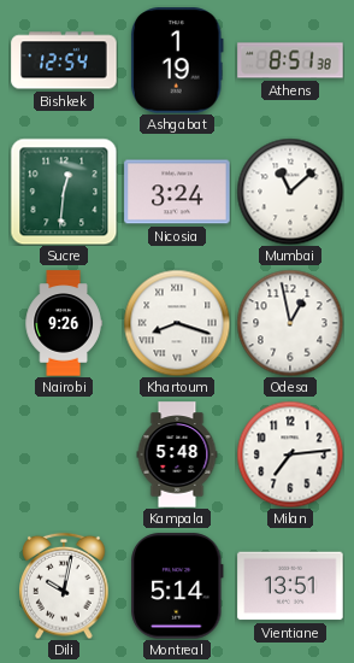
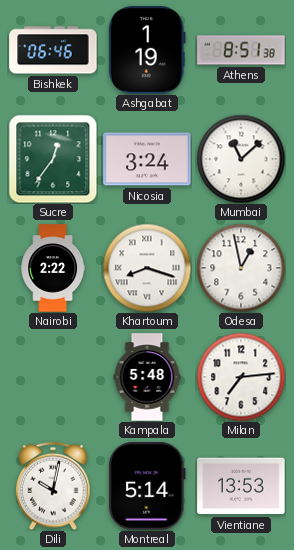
Bishkek: 12:54 -> 06:46
Sucre: 12:31 -> 12:36
Nairobi: 9:26 -> 2:22
Vientiane: 13:51 -> 13:53
